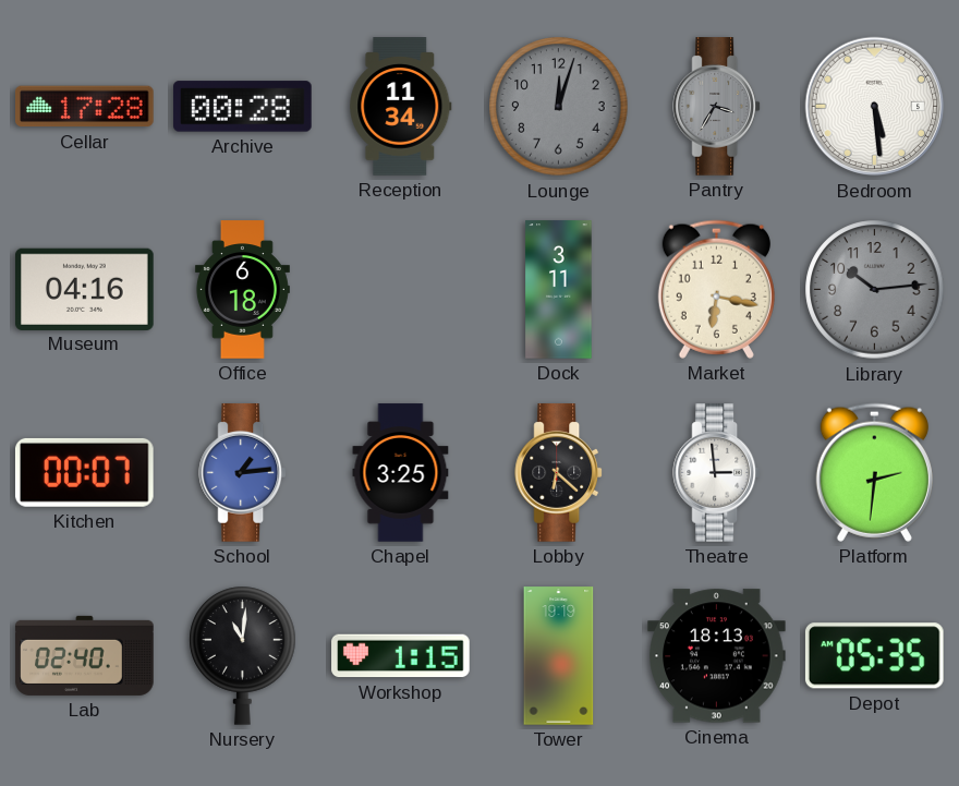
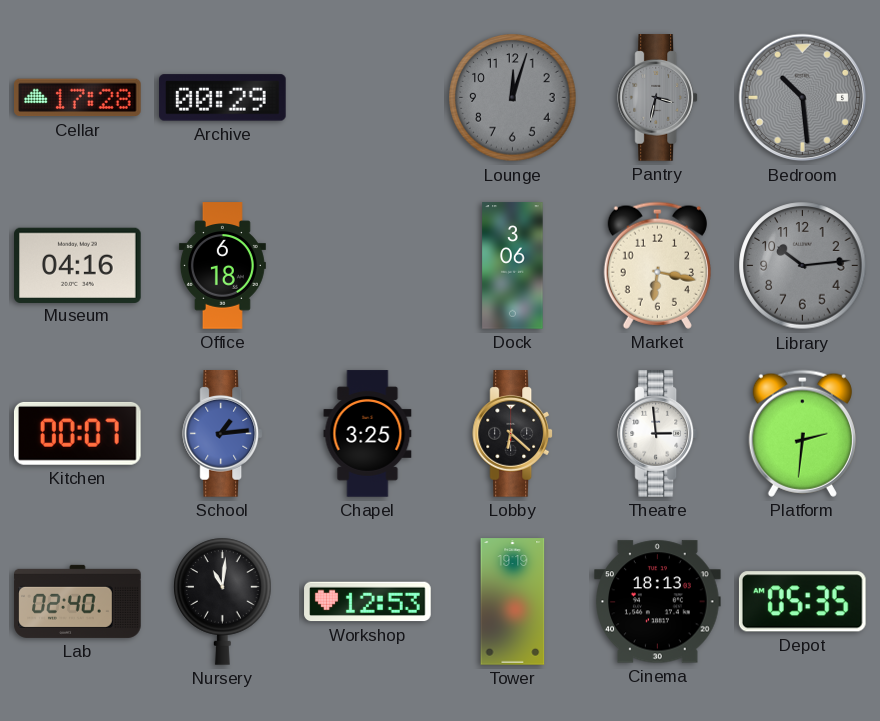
Archive: 00:28 -> 00:29
Reception: 11:34 -> none
Pantry: 3:35 -> 3:32
Bedroom: 5:29 -> 10:29
Bedroom dial: white -> grey
Dock: 3:11 -> 3:06
Workshop: 1:15 -> 12:53
